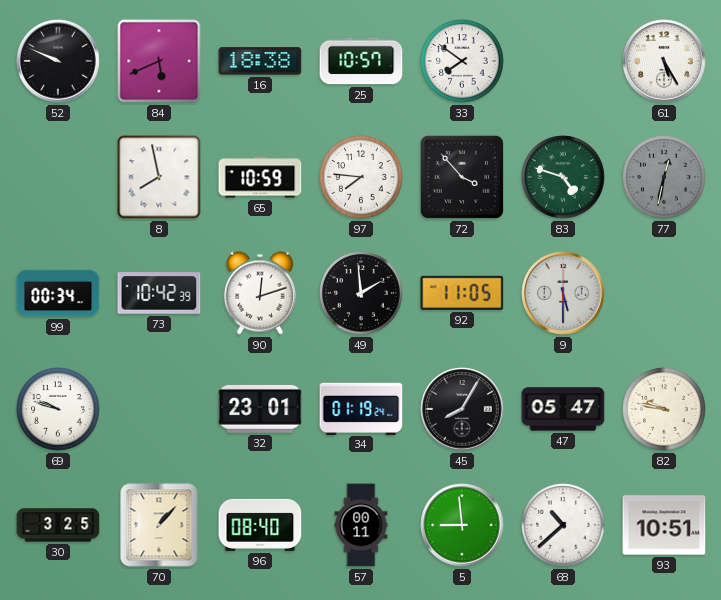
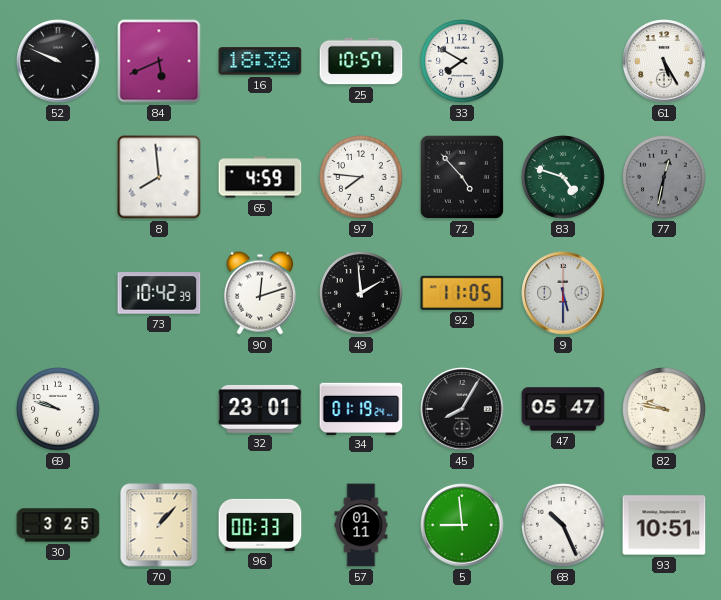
33: 7:51 -> 7:50
8: 7:58 -> 7:59
65: 10:59 -> 4:59
72: 3:53 -> 4:53
99: 00:34 -> none
96: 08:40 -> 00:33
57: 00:11 -> 01:11
68: 10:38 -> 10:26
